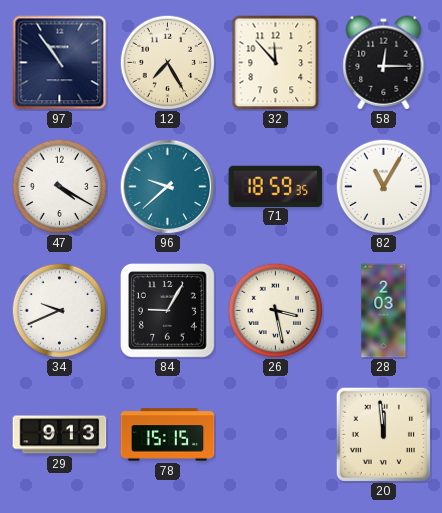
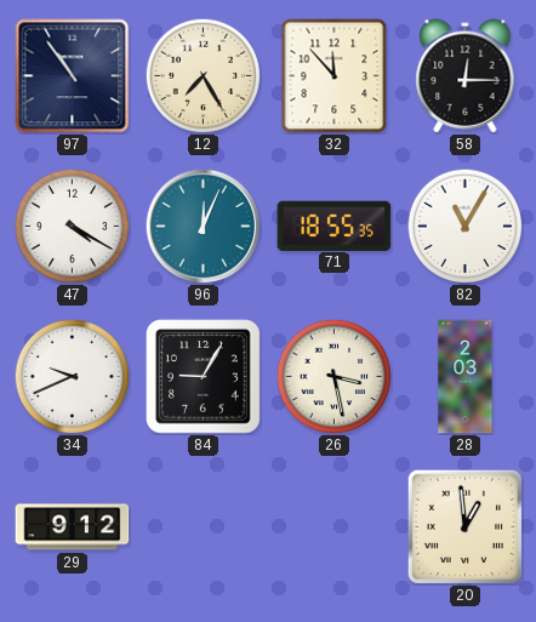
96: 9:38 -> 12:04
71: 18:59 -> 18:55
29: 9:13 -> 9:12
78: 15:15 -> none
20: 11:59 -> 12:59
